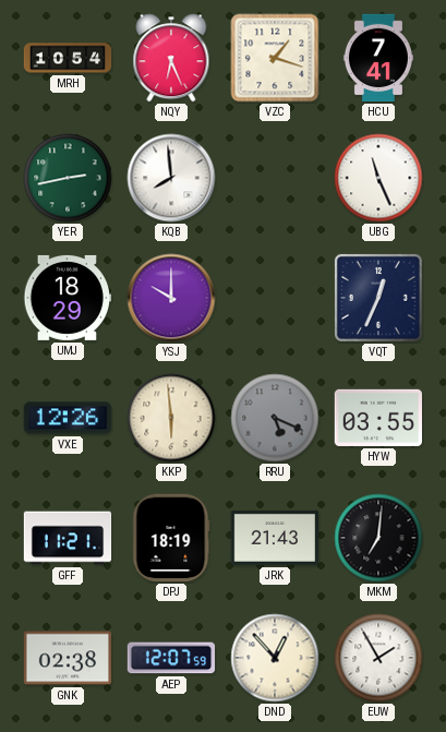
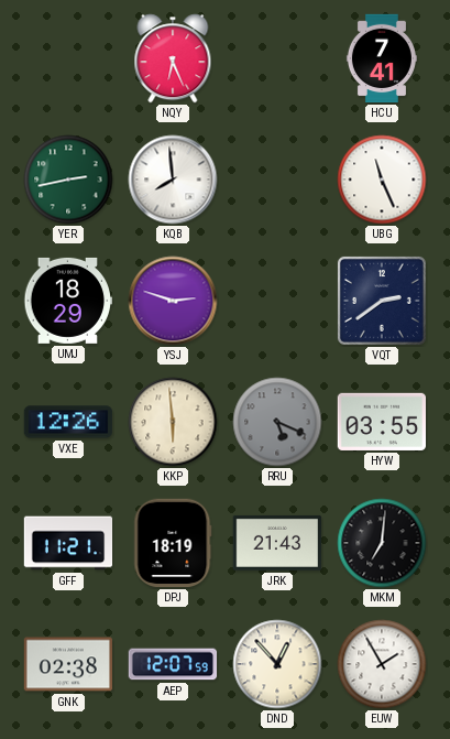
MRH: 10:54 -> none
VZC: 1:18 -> none
YSJ: 10:00 -> 2:48
VQT: 12:34 -> 2:39
